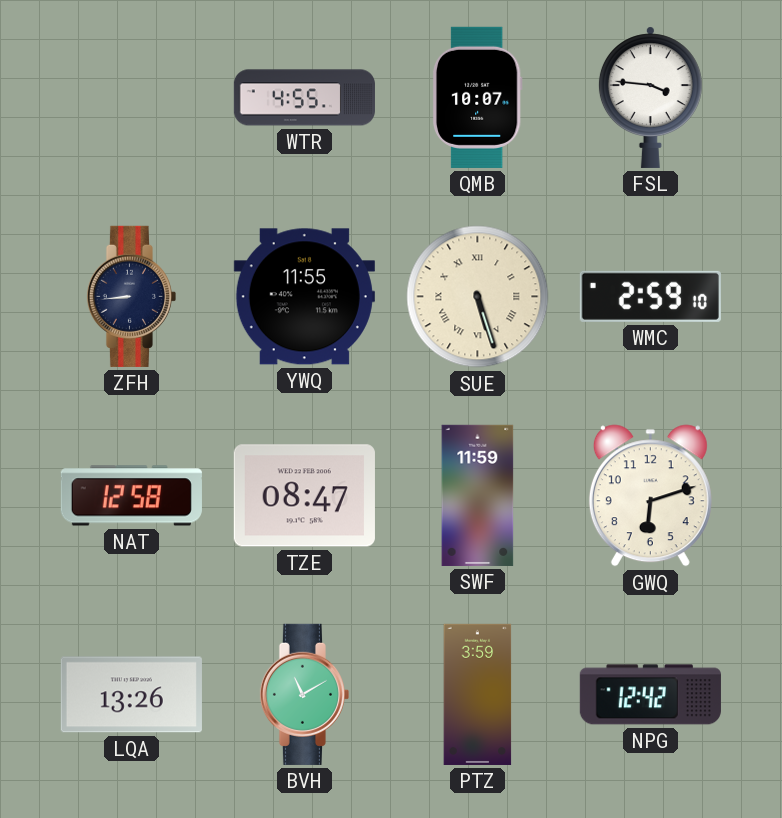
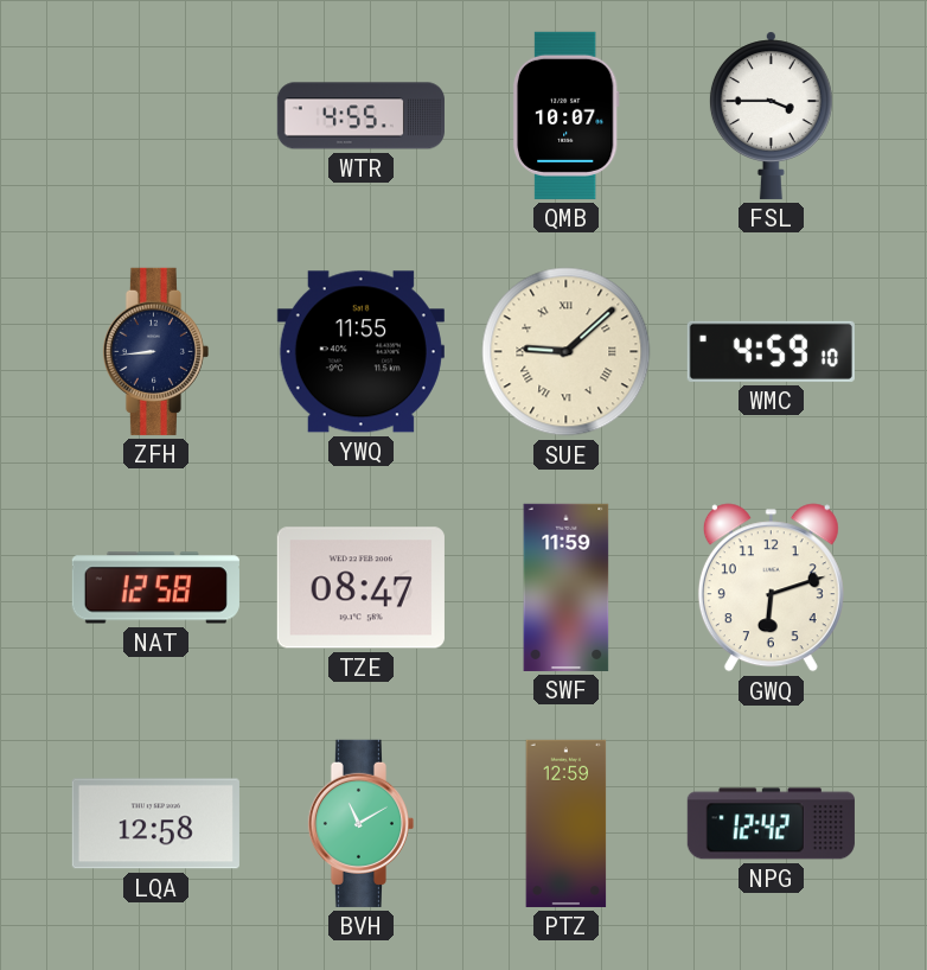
FSL: 3:46 -> 3:45
SUE: 5:27 -> 9:08
WMC: 2:59 -> 4:59
LQA: 13:26 -> 12:58
PTZ: 3:59 -> 12:59
